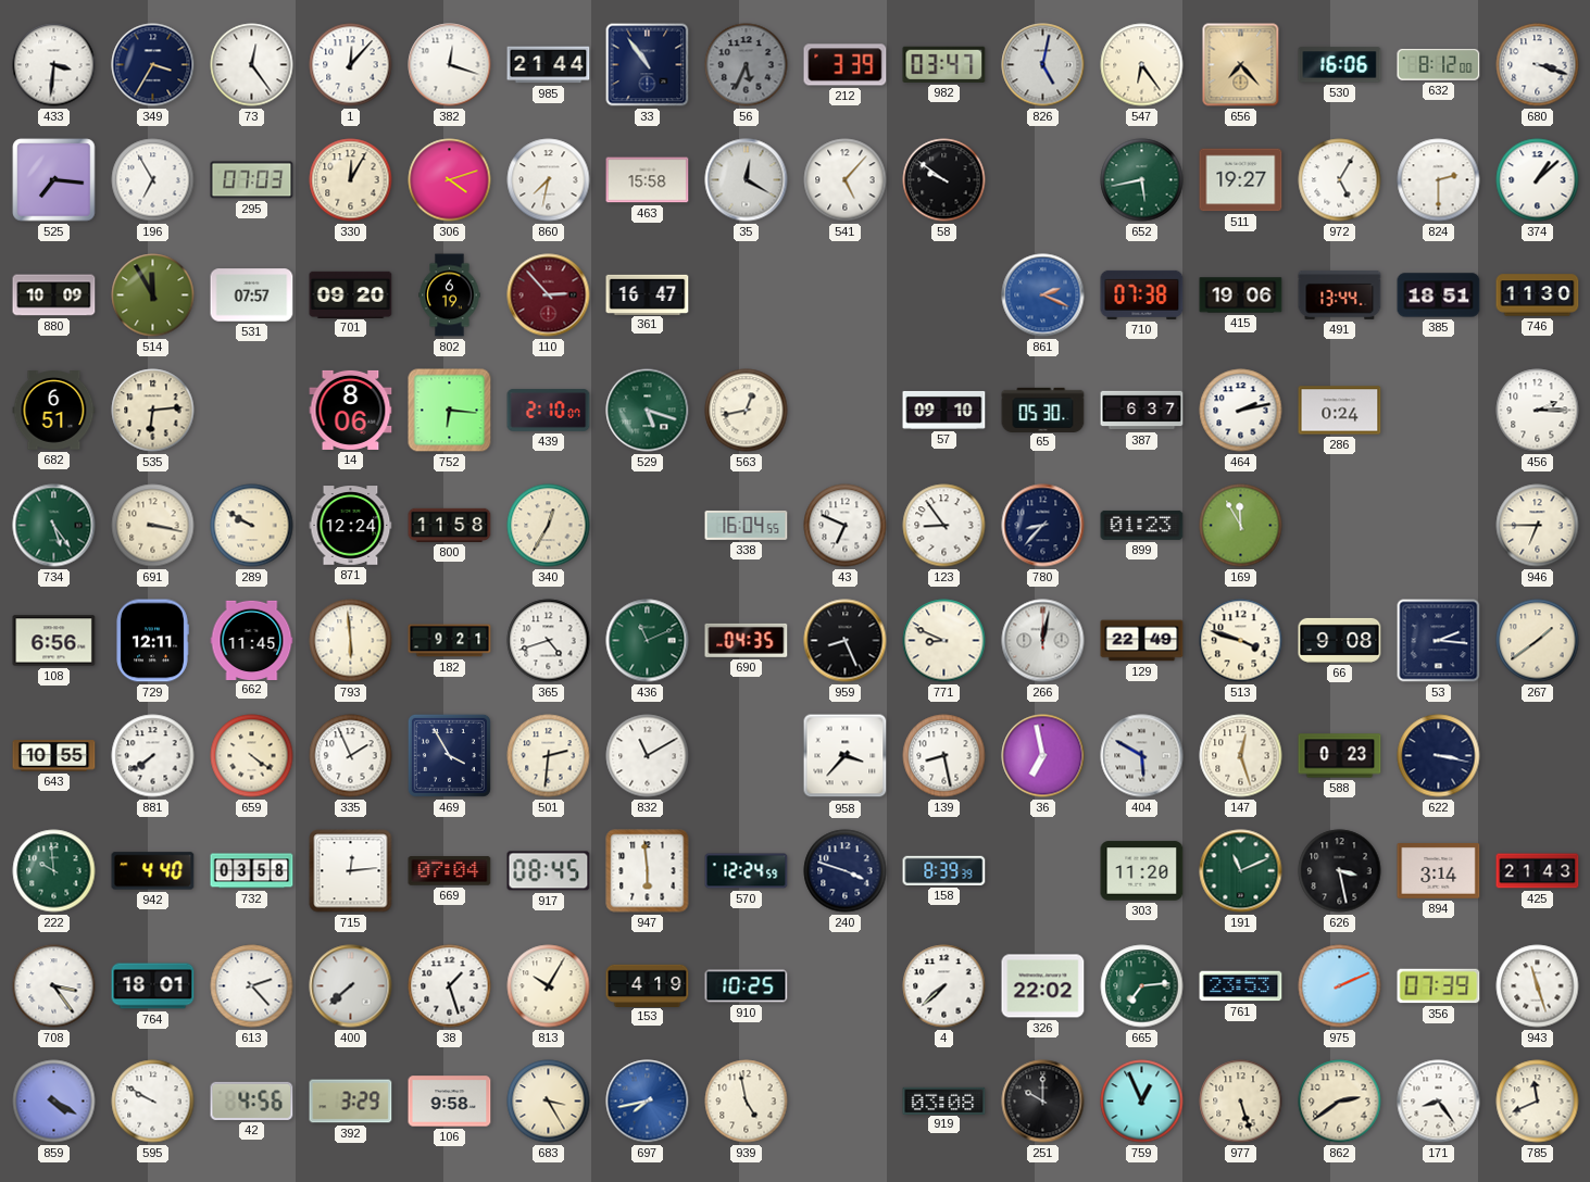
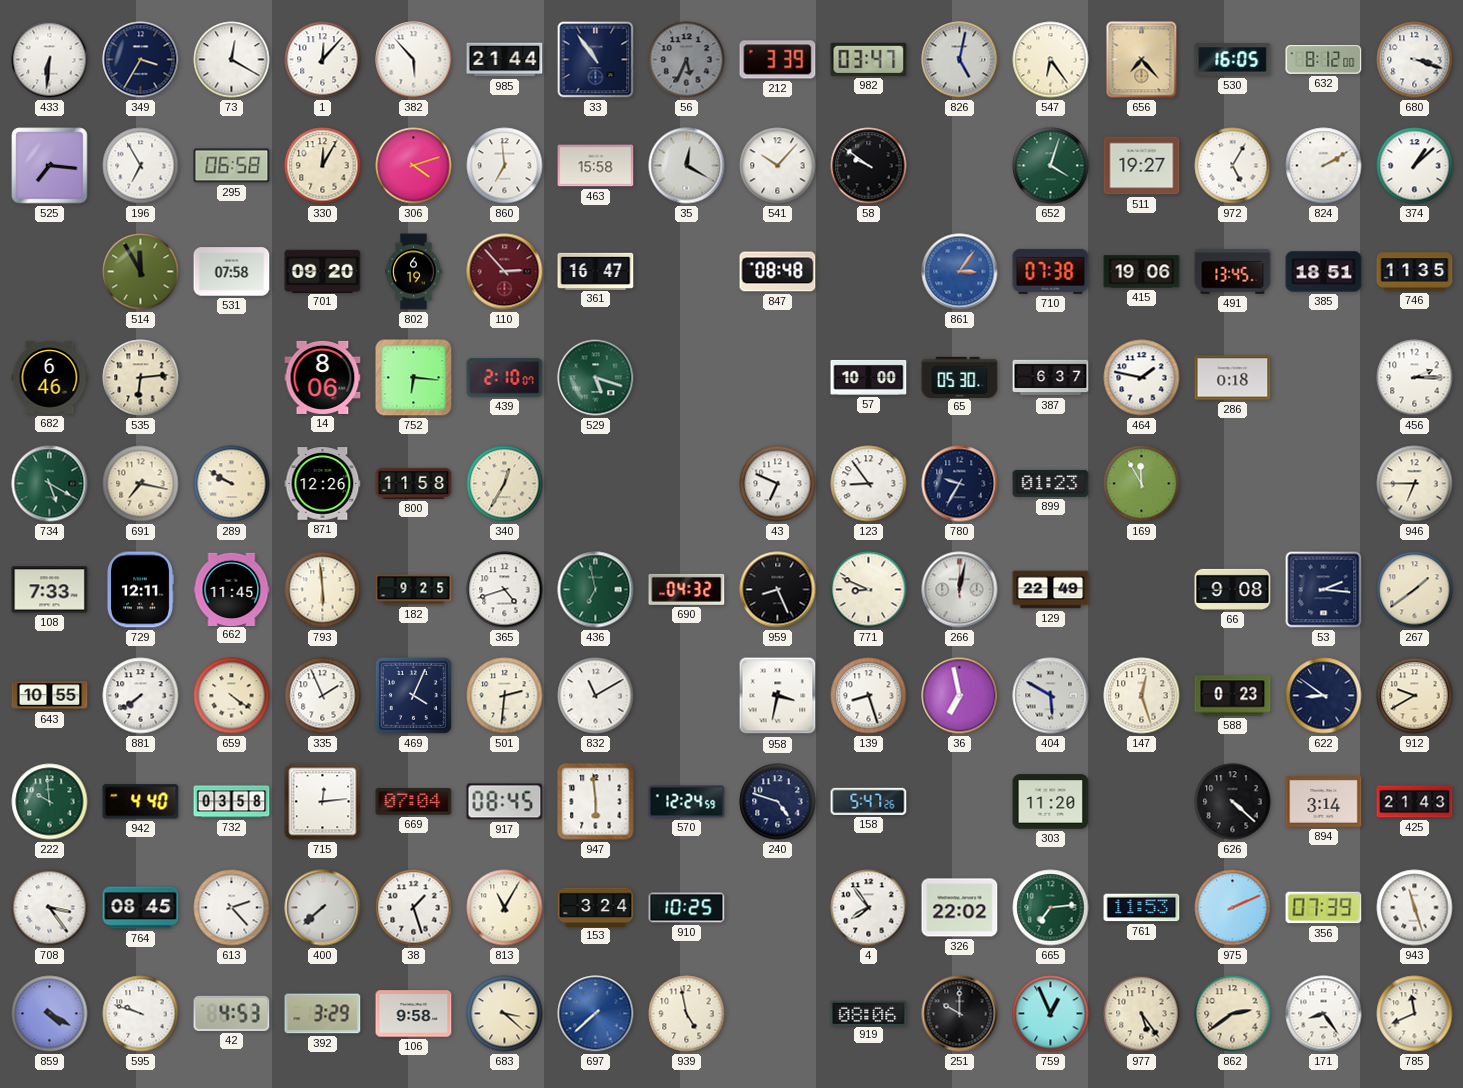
433: 3:31 -> 6:31
73: 12:24 -> 12:20
382: 12:18 -> 5:53
530: 16:06 -> 16:05
295: 07:03 -> 06:58
860: 7:32 -> 6:59
541: 5:07 -> 10:07
652: 5:43 -> 4:03
824: 2:30 -> 2:10
880: 10:09 -> none
531: 07:57 -> 07:58
847: none -> 08:48
861: 2:19 -> 3:06
491: 13:44 -> 13:45
746: 11:30 -> 11:35
682: 6:51 -> 6:46
563: 12:43 -> none
57: 09:10 -> 10:00
464: 2:13 -> 1:47
286: 0:24 -> 0:18
734: 5:24 -> 5:20
691: 3:17 -> 7:17
871: 12:24 -> 12:26
338: 16:04 -> none
780: 8:37 -> 9:35
108: 6:56 -> 7:33
182: 9:21 -> 9:25
436: 11:11 -> 6:58
690: 04:35 -> 04:32
513: 3:48 -> none
469: 3:55 -> 4:04
958: 3:37 -> 3:32
139: 8:28 -> 8:27
622: 3:17 -> 8:51
912: none -> 9:40
240: 3:48 -> 4:48
158: 8:39 -> 5:47
191: 11:11 -> none
626: 3:28 -> 4:22
764: 18:01 -> 08:45
813: 10:05 -> 11:05
153: 4:19 -> 3:24
4: 7:38 -> 7:54
761: 23:53 -> 11:53
595: 9:50 -> 9:48
42: 4:56 -> 4:53
683: 3:25 -> 3:22
697: 7:43 -> 7:38
919: 03:08 -> 08:06
977: 5:27 -> 5:24
